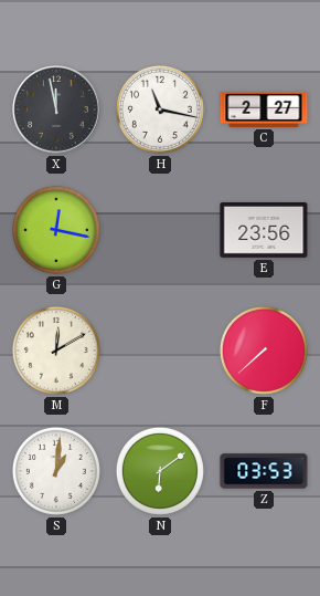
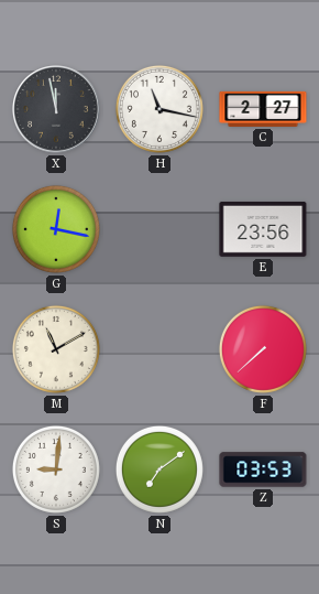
M: 12:10 -> 11:10
S: 1:01 -> 9:01
N: 6:09 -> 7:09
